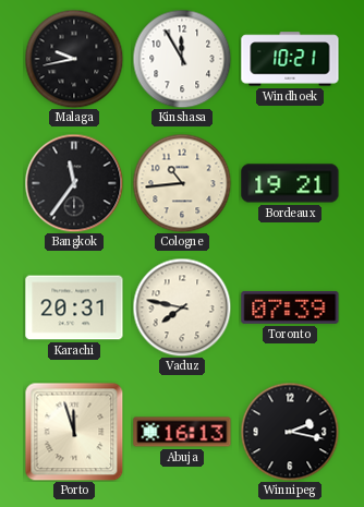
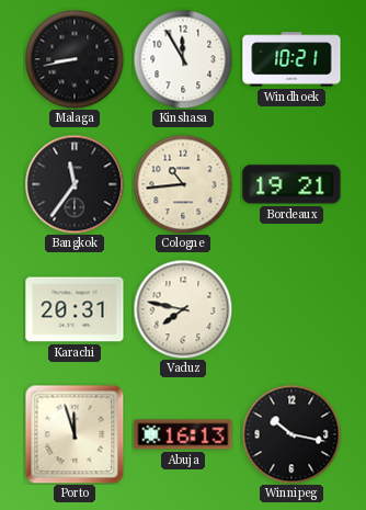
Malaga: 9:43 -> 8:43
Toronto: 07:39 -> none
Winnipeg: 2:17 -> 10:17
